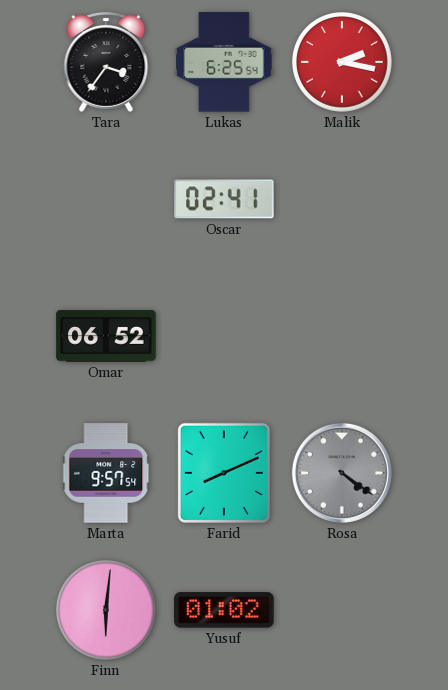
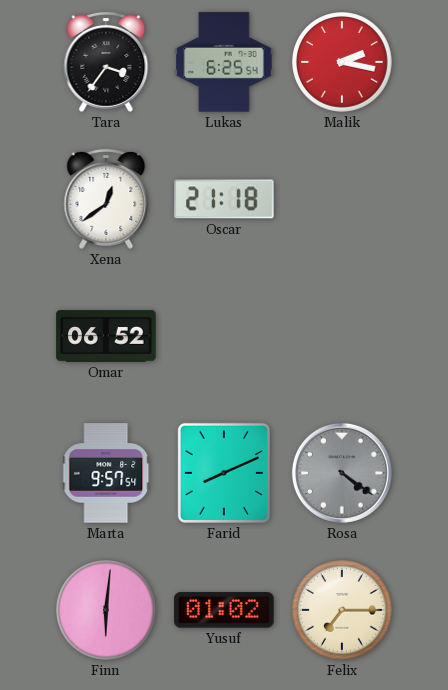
Xena: none -> 12:39
Oscar: 02:41 -> 21:18
Felix: none -> 7:15
